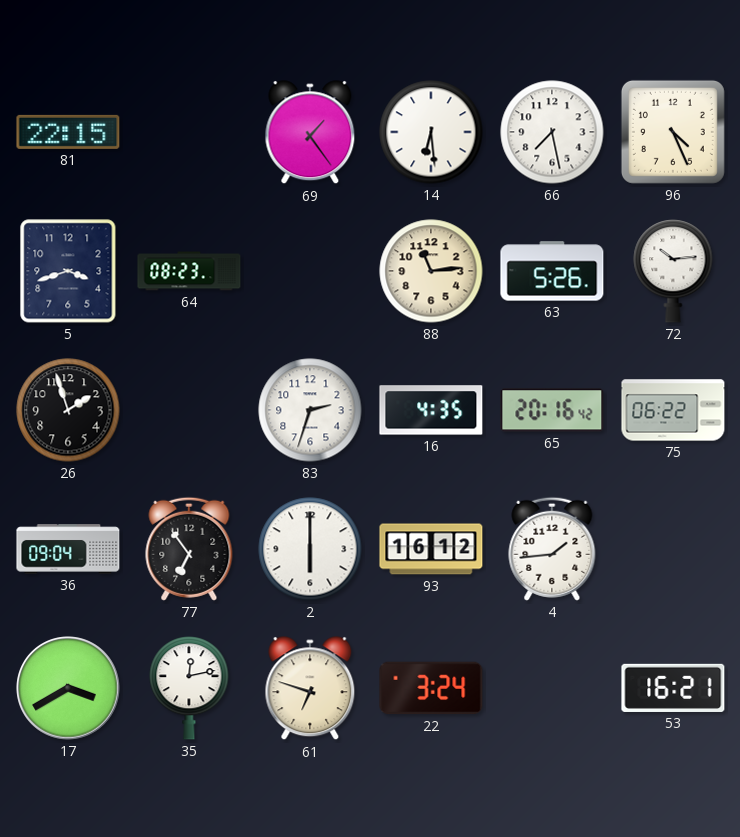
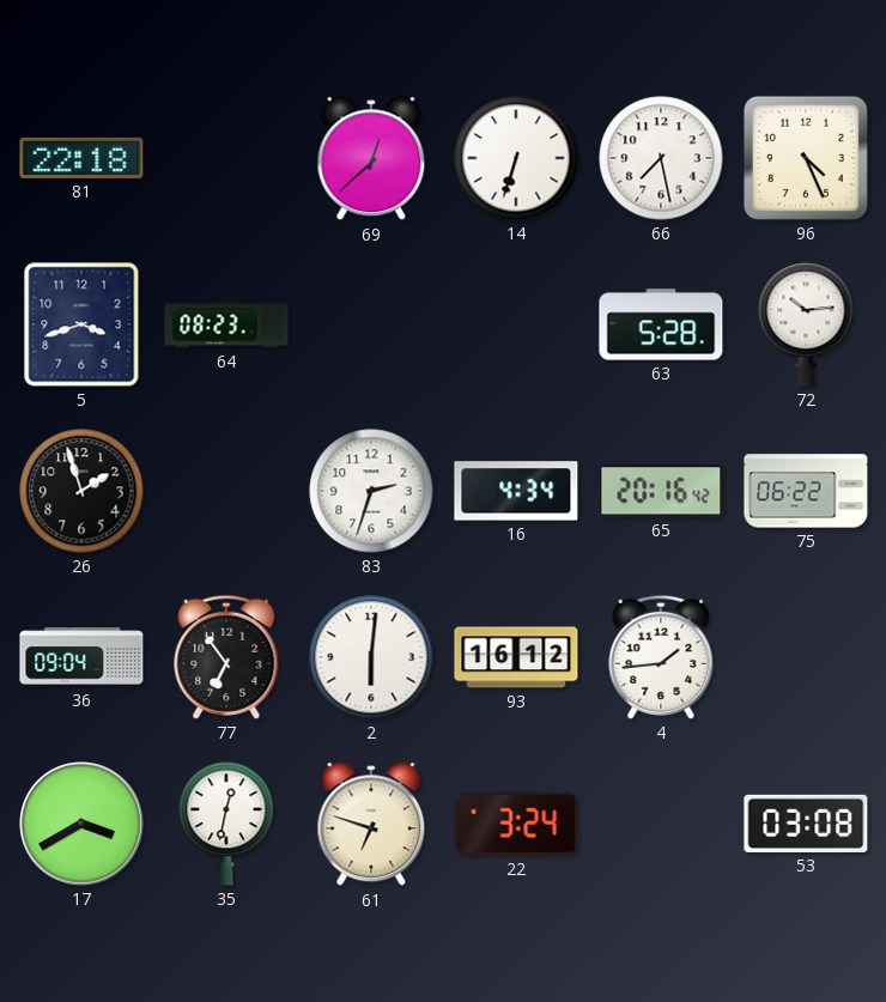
81: 22:15 -> 22:18
69: 1:24 -> 12:38
14: 6:29 -> 6:33
88: 11:14 -> none
63: 5:26 -> 5:28
16: 4:35 -> 4:34
2: 6:00 -> 6:01
35: 12:13 -> 12:32
53: 16:21 -> 03:08
